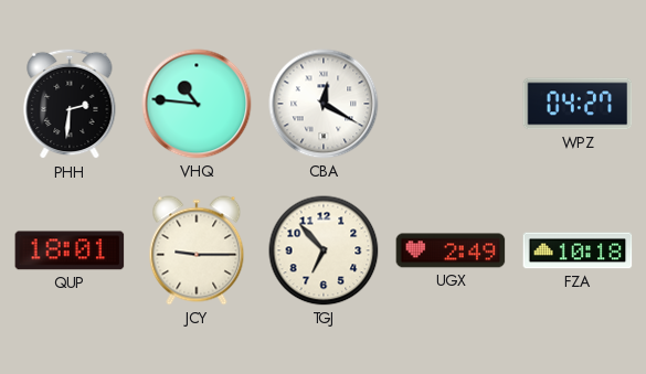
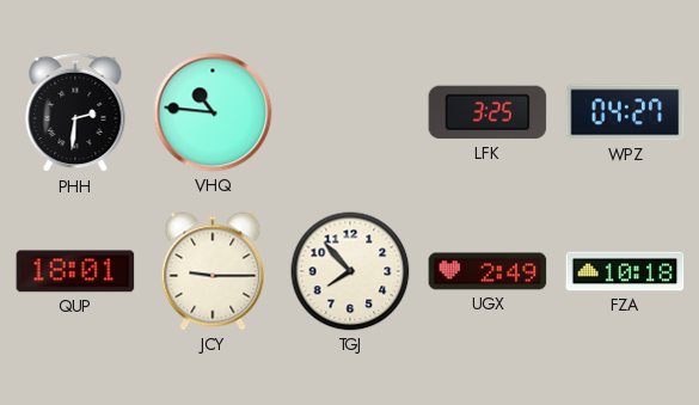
CBA: 12:20 -> none
LFK: none -> 3:25
TGJ: 6:53 -> 7:53
